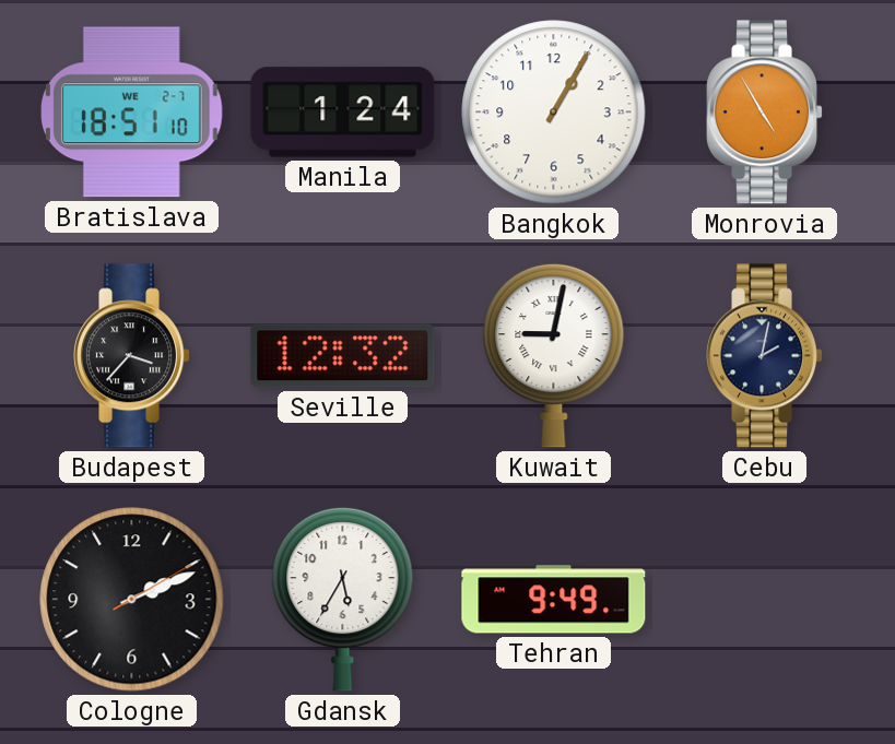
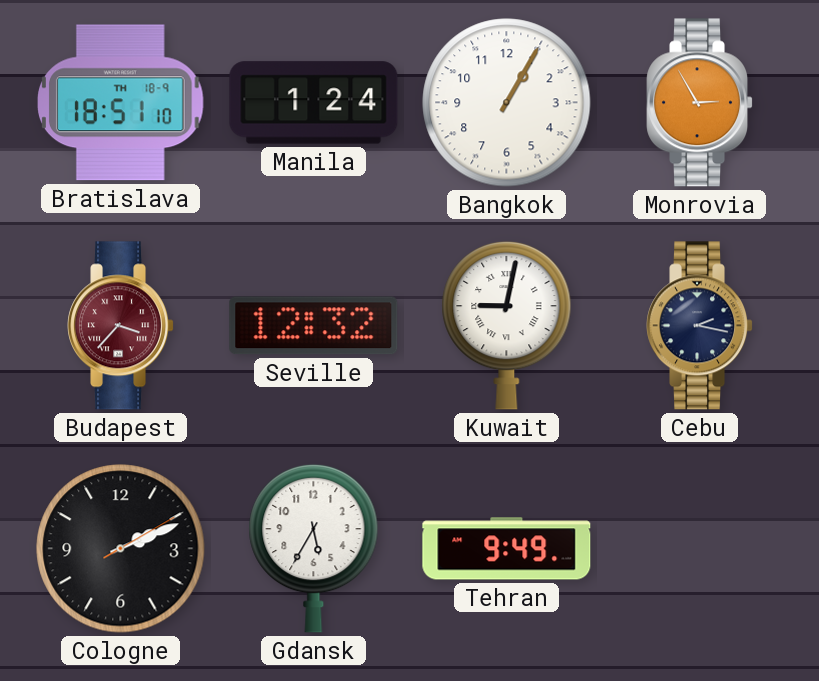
Bratislava date: WE 2-7 -> TH 18-9
Monrovia: 4:55 -> 2:55
Budapest dial: black -> burgundy
Cebu: 2:02 -> 2:17
